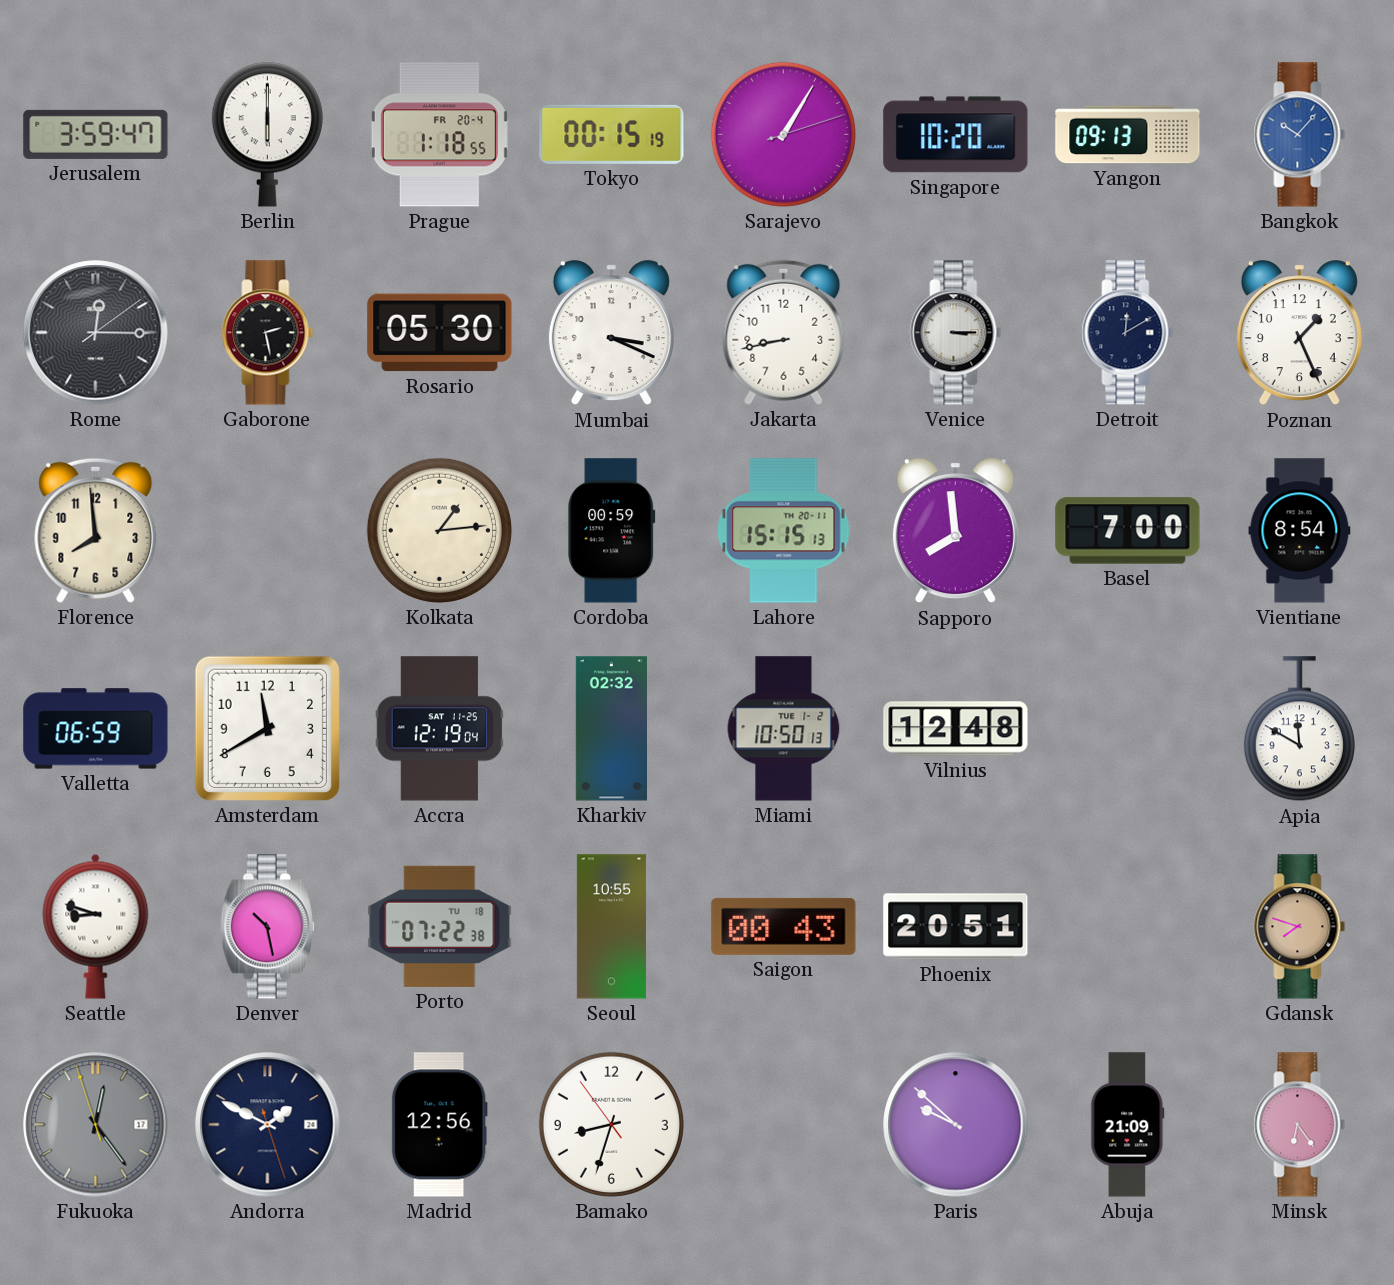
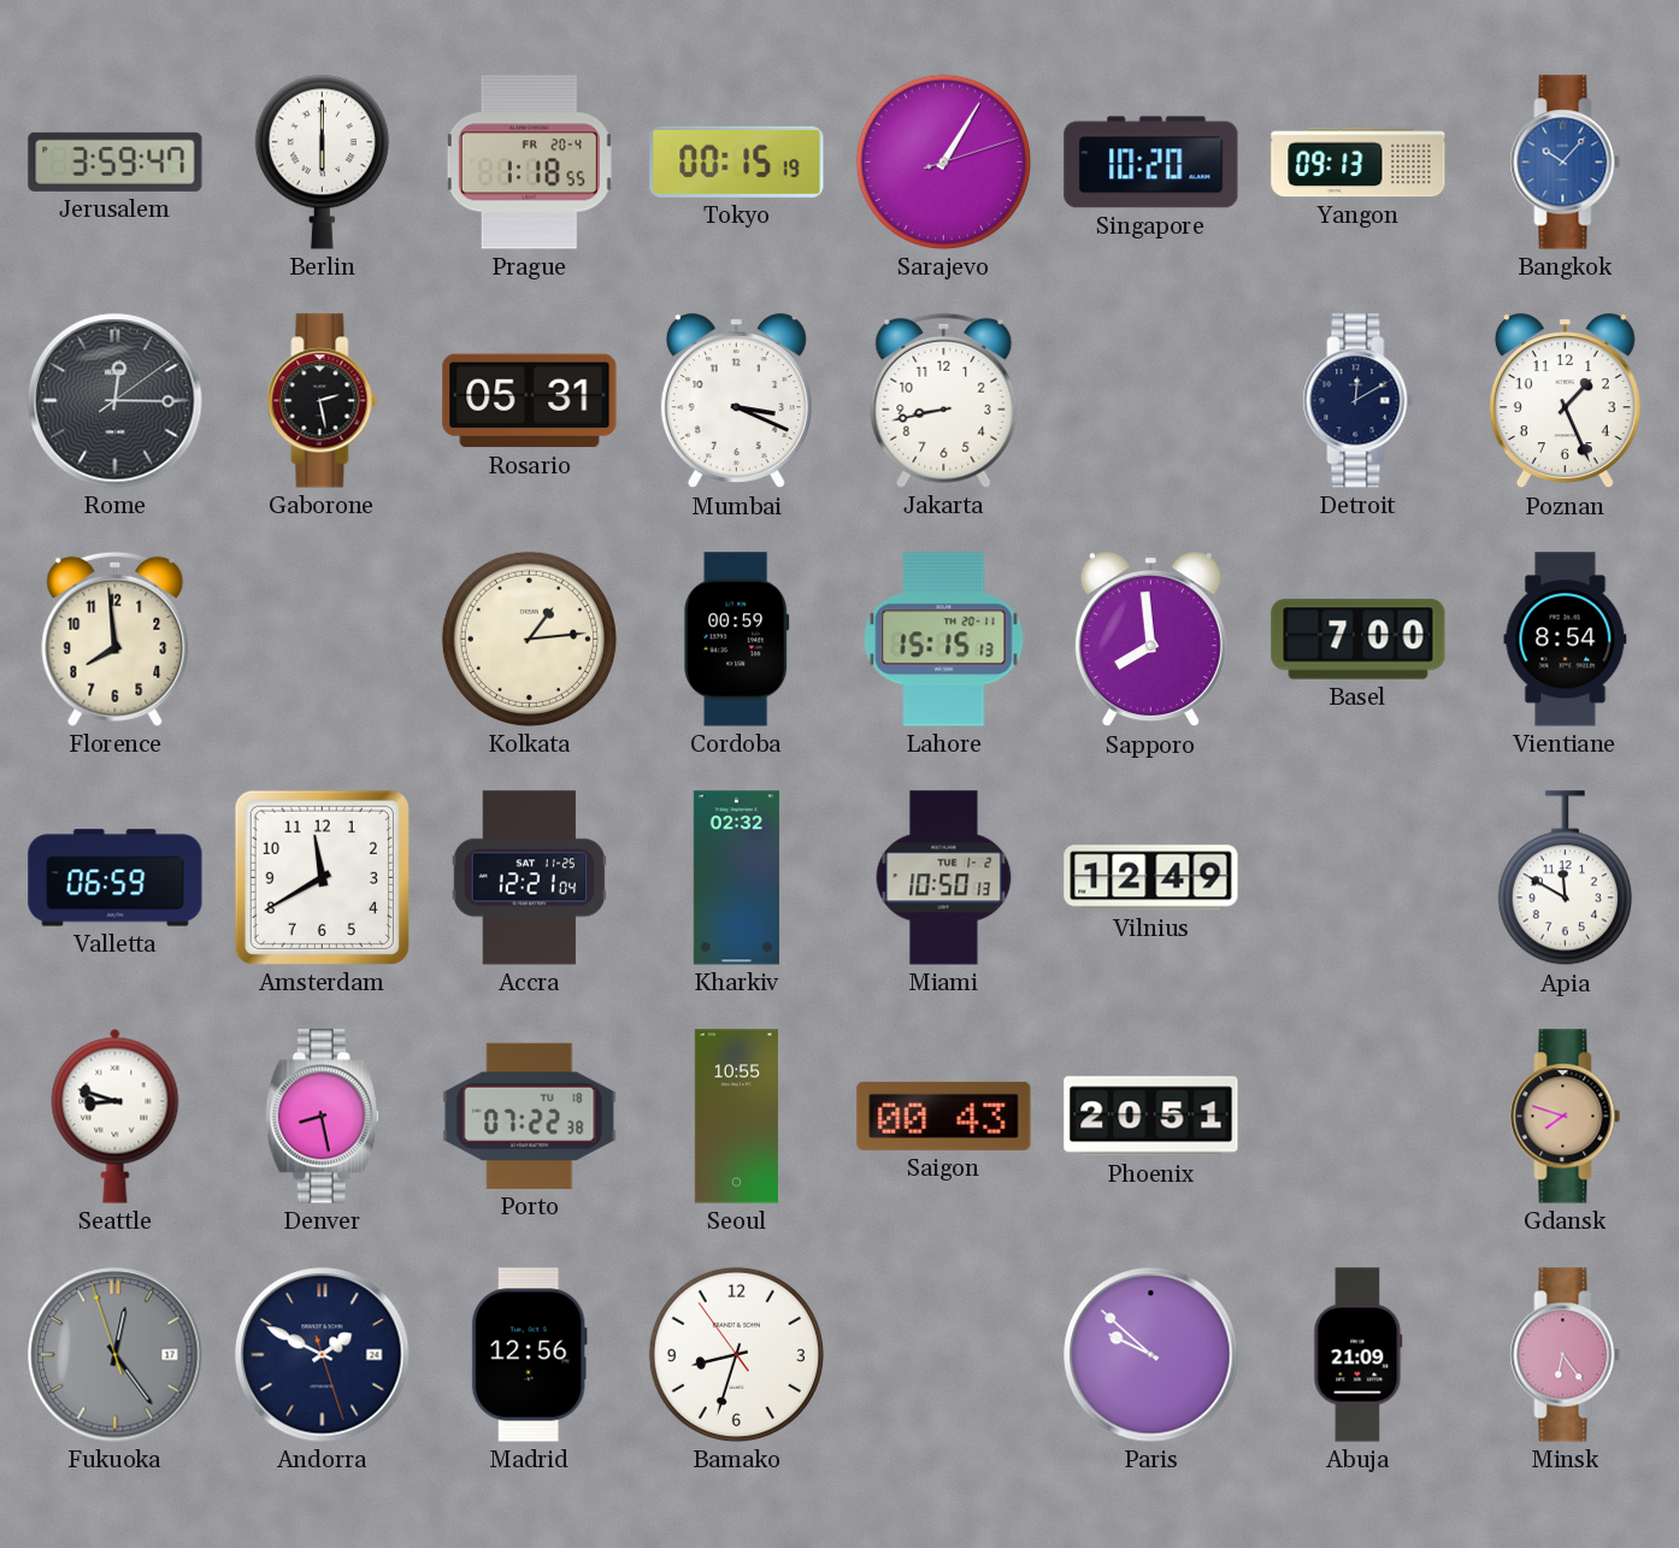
Rosario: 05:30 -> 05:31
Venice: 3:15 -> none
Accra: 12:19 -> 12:21
Vilnius: 12:48 -> 12:49
Denver: 10:28 -> 8:28
